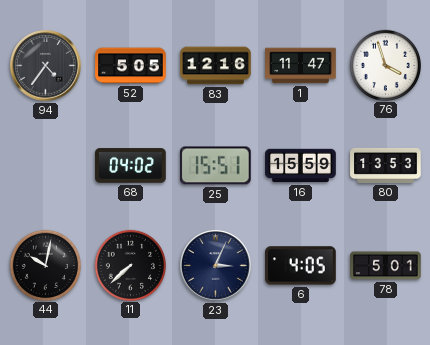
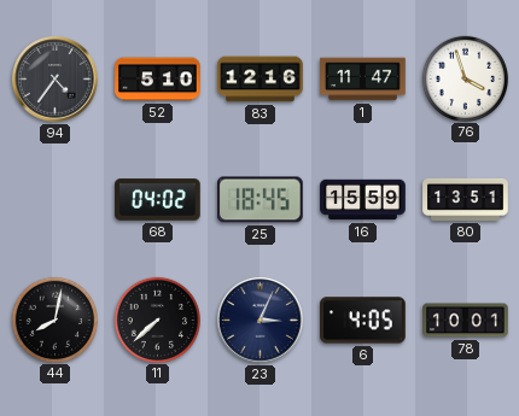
52: 5:05 -> 5:10
25: 15:51 -> 18:45
80: 13:53 -> 13:51
44: 10:02 -> 8:02
78: 5:01 -> 10:01
